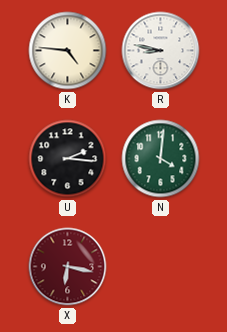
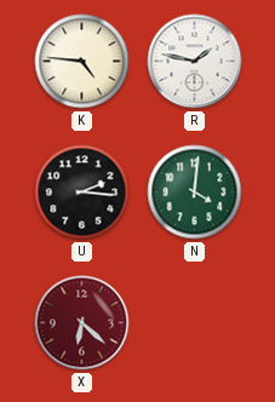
R: 8:47 -> 1:47
X: 6:17 -> 6:22
